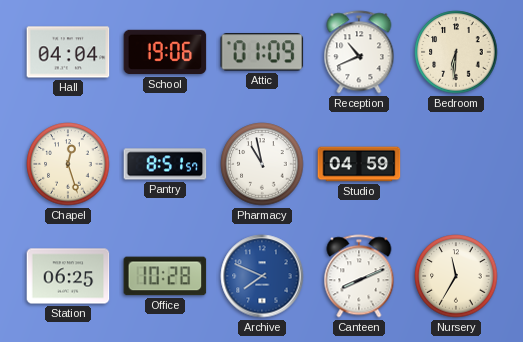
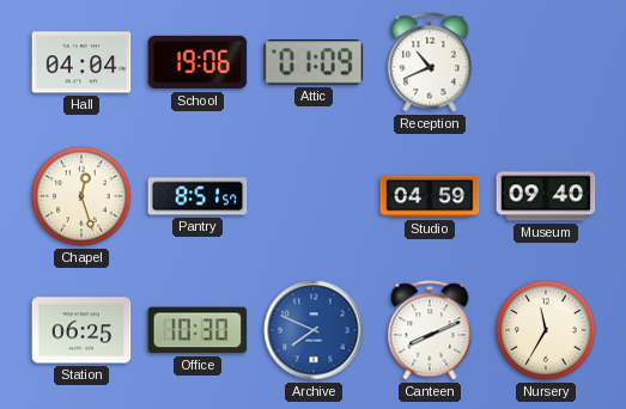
Bedroom: 6:31 -> none
Pharmacy: 10:58 -> none
Museum: none -> 09:40
Office: 10:28 -> 10:30
